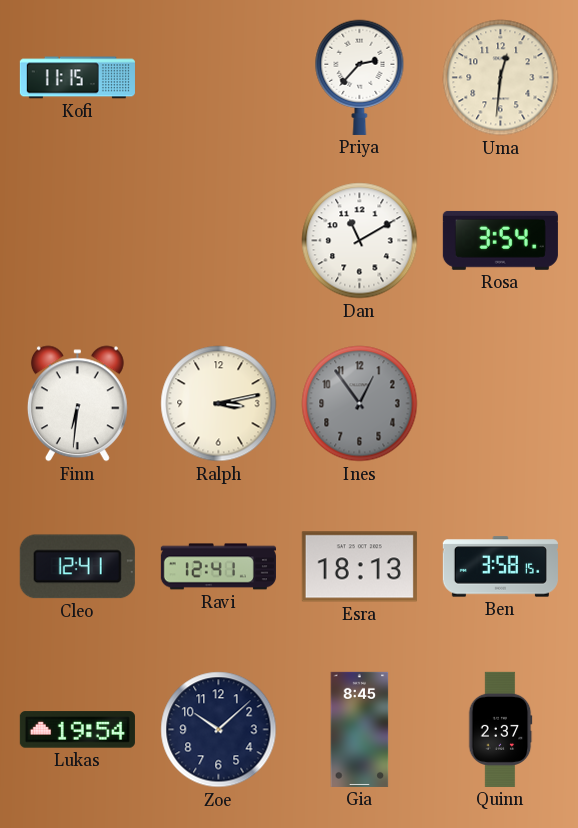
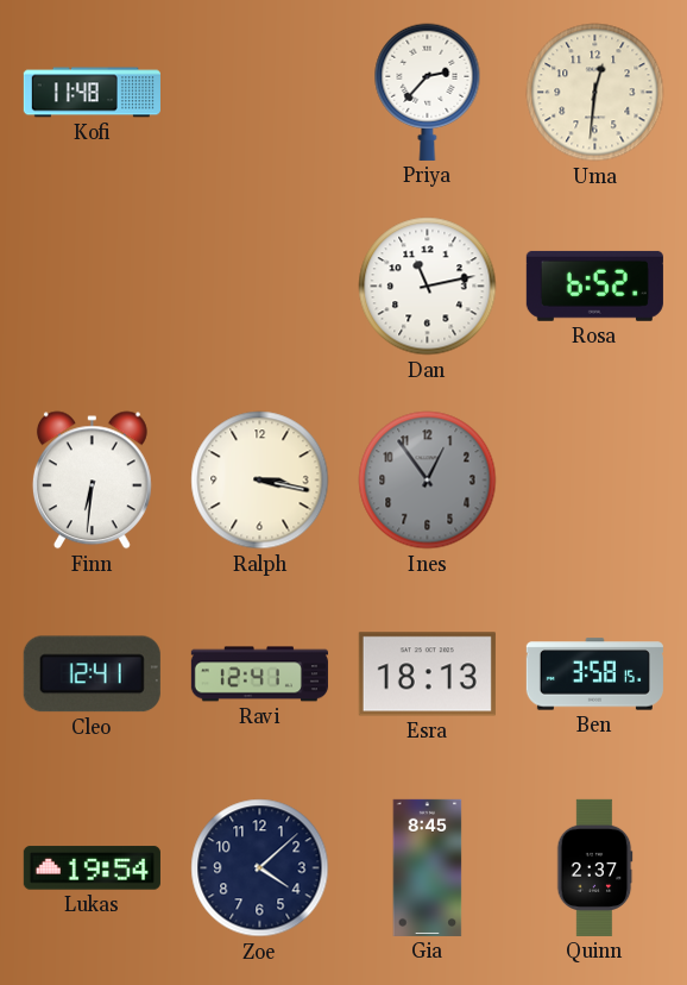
Kofi: 11:15 -> 11:48
Dan: 11:10 -> 11:13
Rosa: 3:54 -> 6:52
Ralph: 3:13 -> 3:17
Zoe: 10:08 -> 4:08
